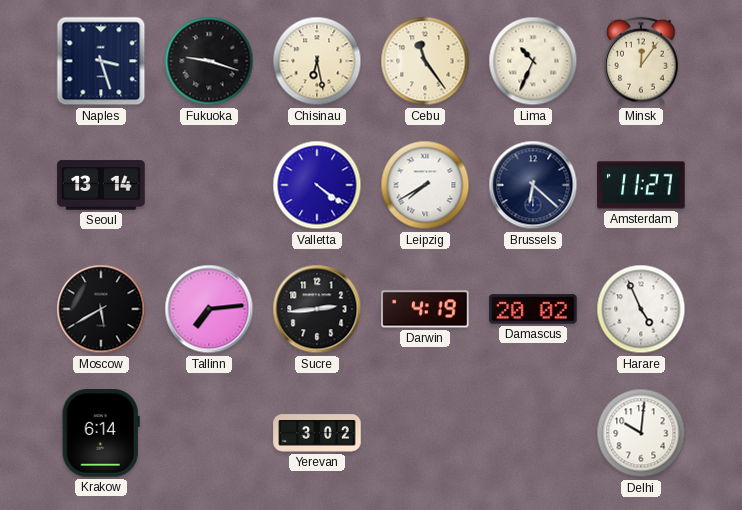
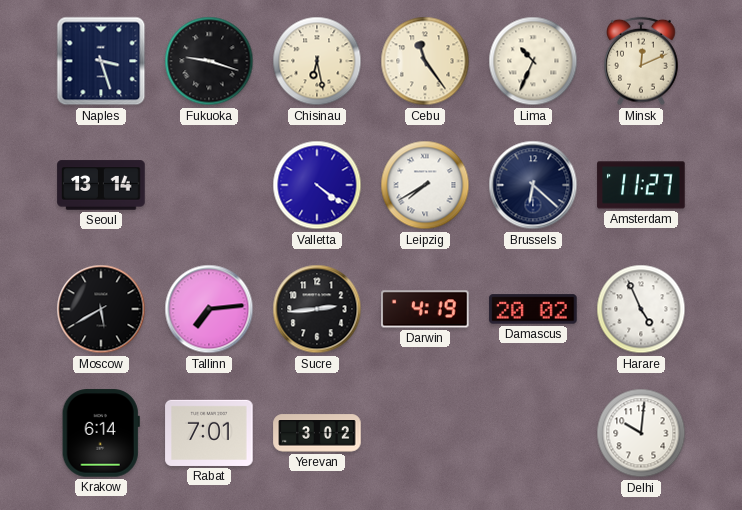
Minsk: 12:06 -> 12:11
Rabat: none -> 7:01
